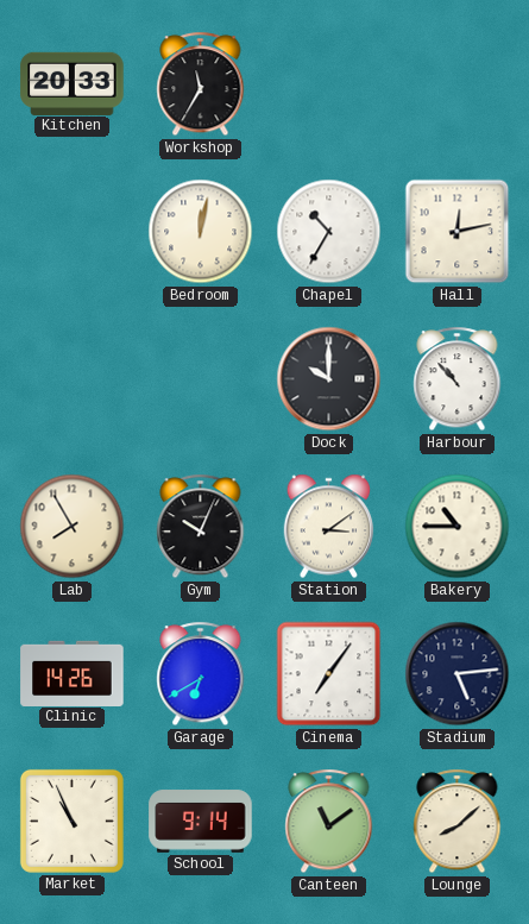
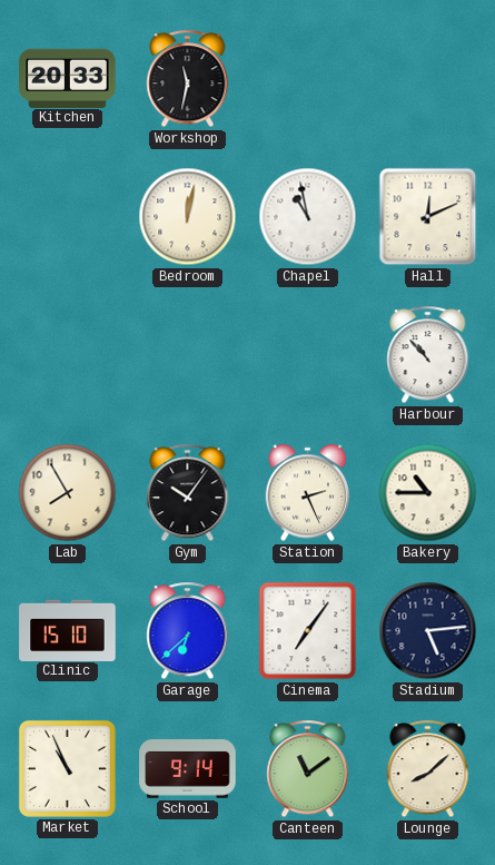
Workshop: 11:35 -> 11:32
Chapel: 10:35 -> 10:58
Hall: 12:13 -> 12:11
Dock: 10:00 -> none
Gym: 10:04 -> 10:06
Station: 3:09 -> 2:26
Clinic: 14:26 -> 15:10
Garage: 6:40 -> 6:38
